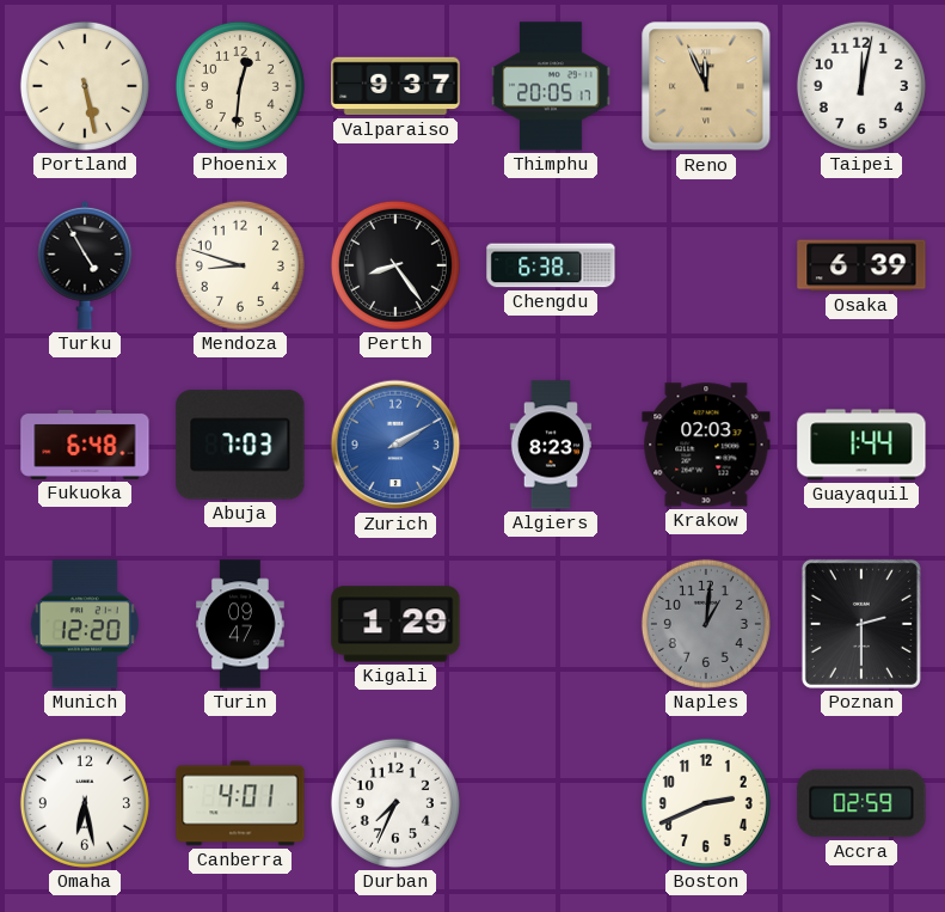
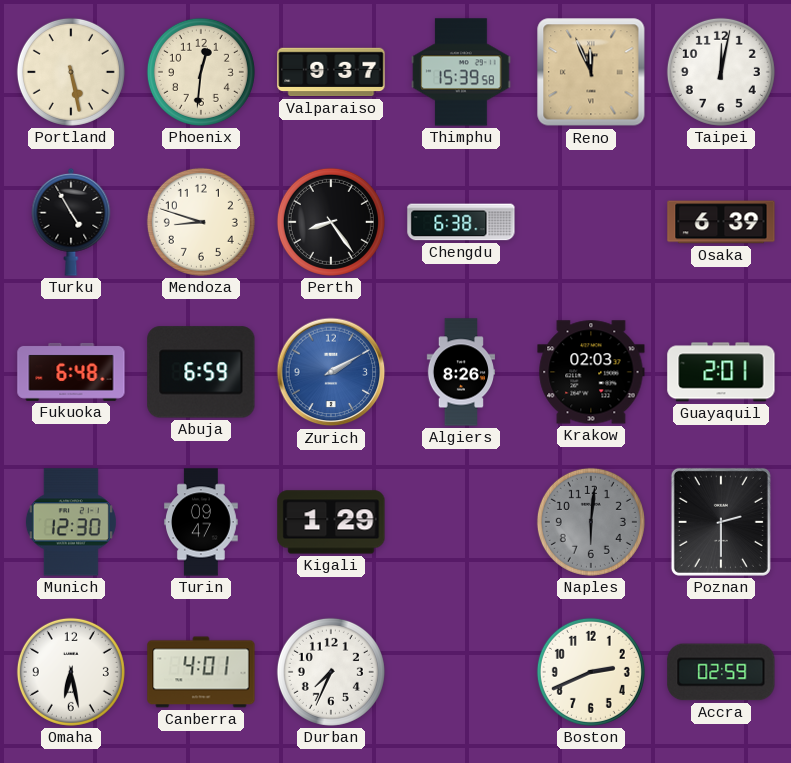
Thimphu: 20:05 -> 15:39
Abuja: 7:03 -> 6:59
Algiers: 8:23 -> 8:26
Guayaquil: 1:44 -> 2:01
Munich: 12:20 -> 12:30
Naples: 1:01 -> 6:01
